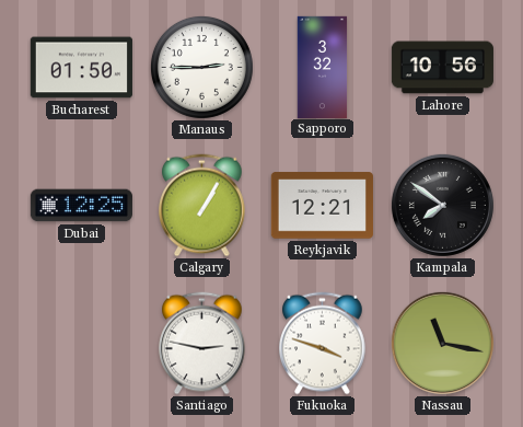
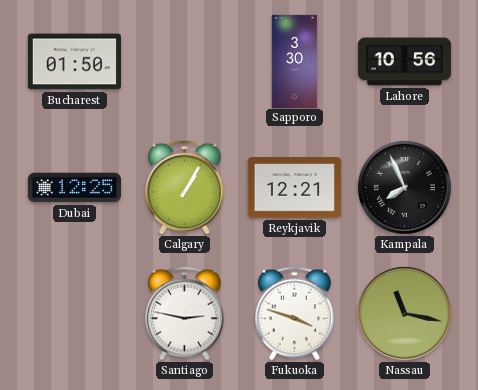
Manaus: 2:45 -> none
Sapporo: 3:32 -> 3:30
Kampala: 7:51 -> 7:56
